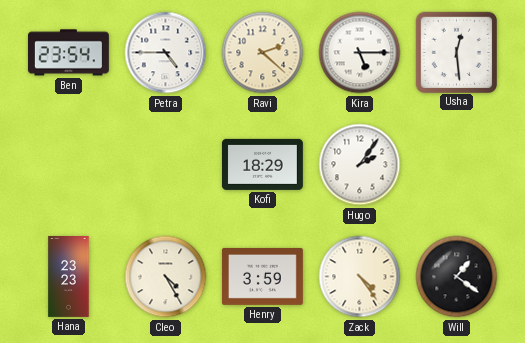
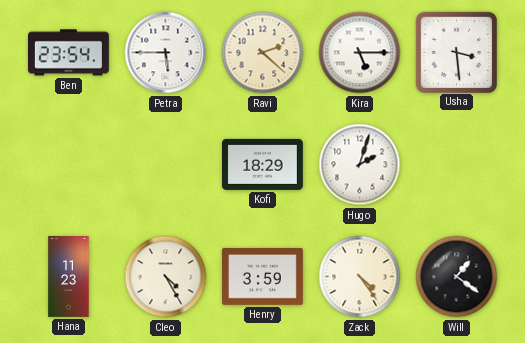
Petra: 4:45 -> 5:45
Usha: 12:29 -> 3:29
Hugo: 2:06 -> 2:03
Hana: 23:23 -> 11:23
